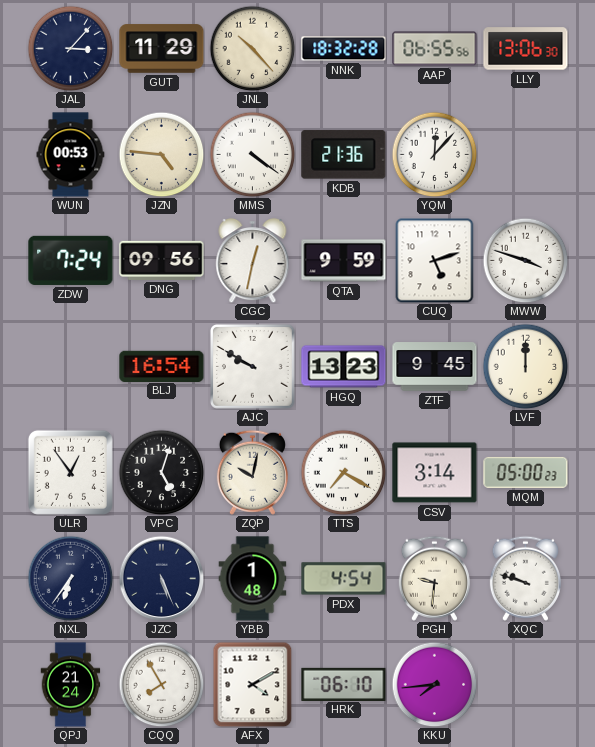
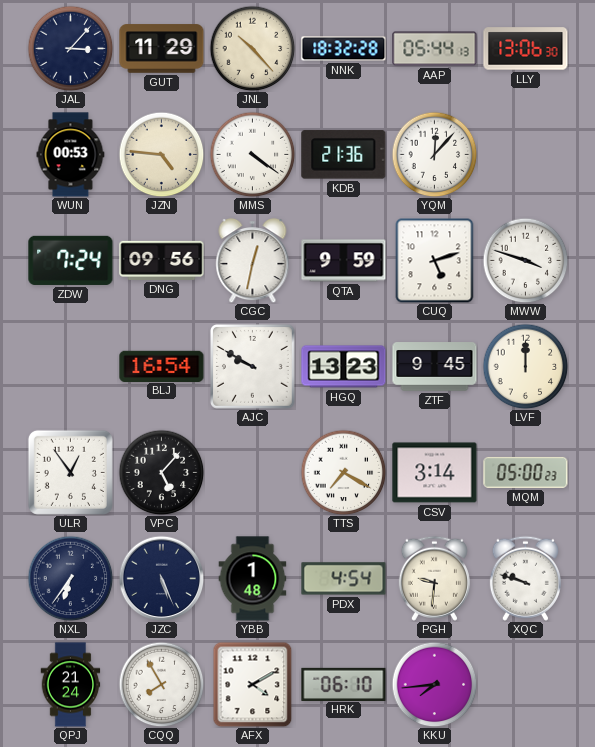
AAP: 06:55 -> 05:44
VPC: 5:03 -> 5:07
ZQP: 10:02 -> none
